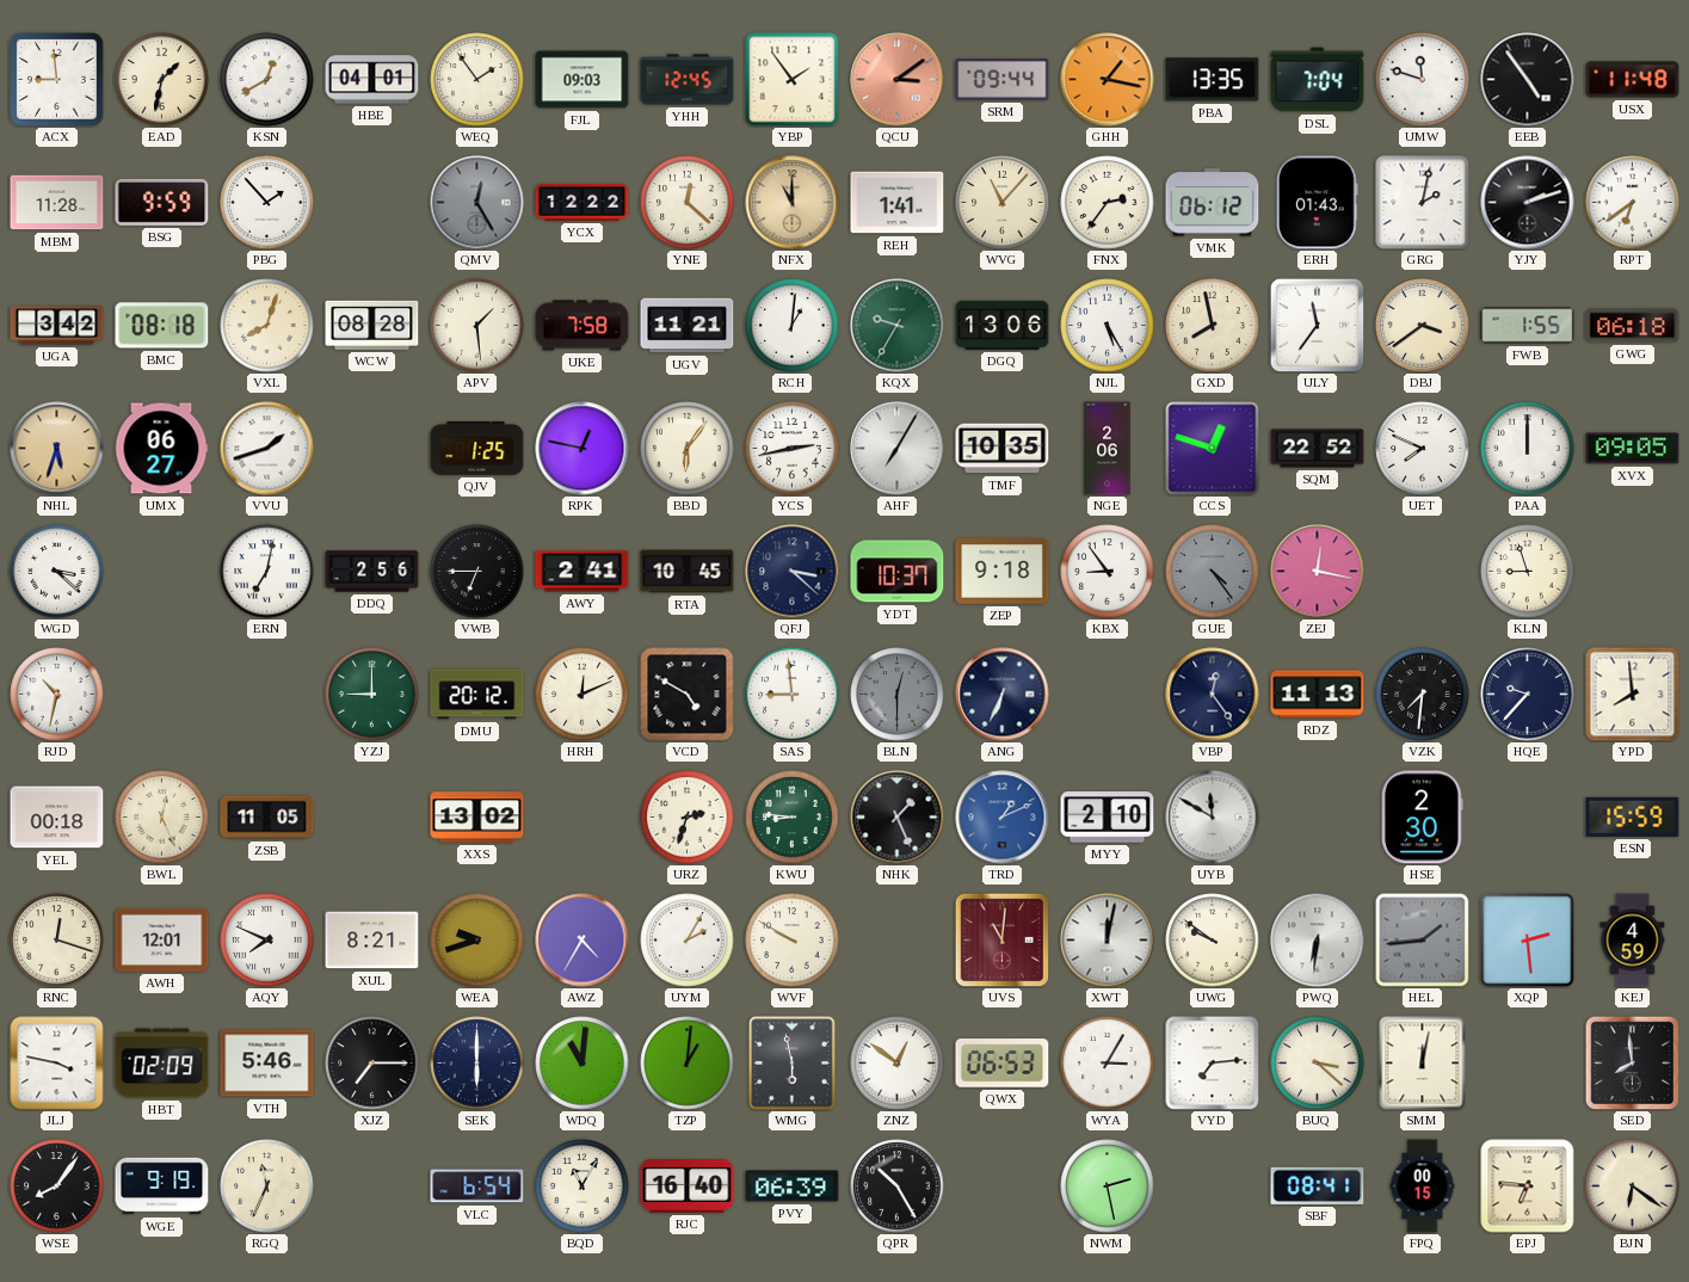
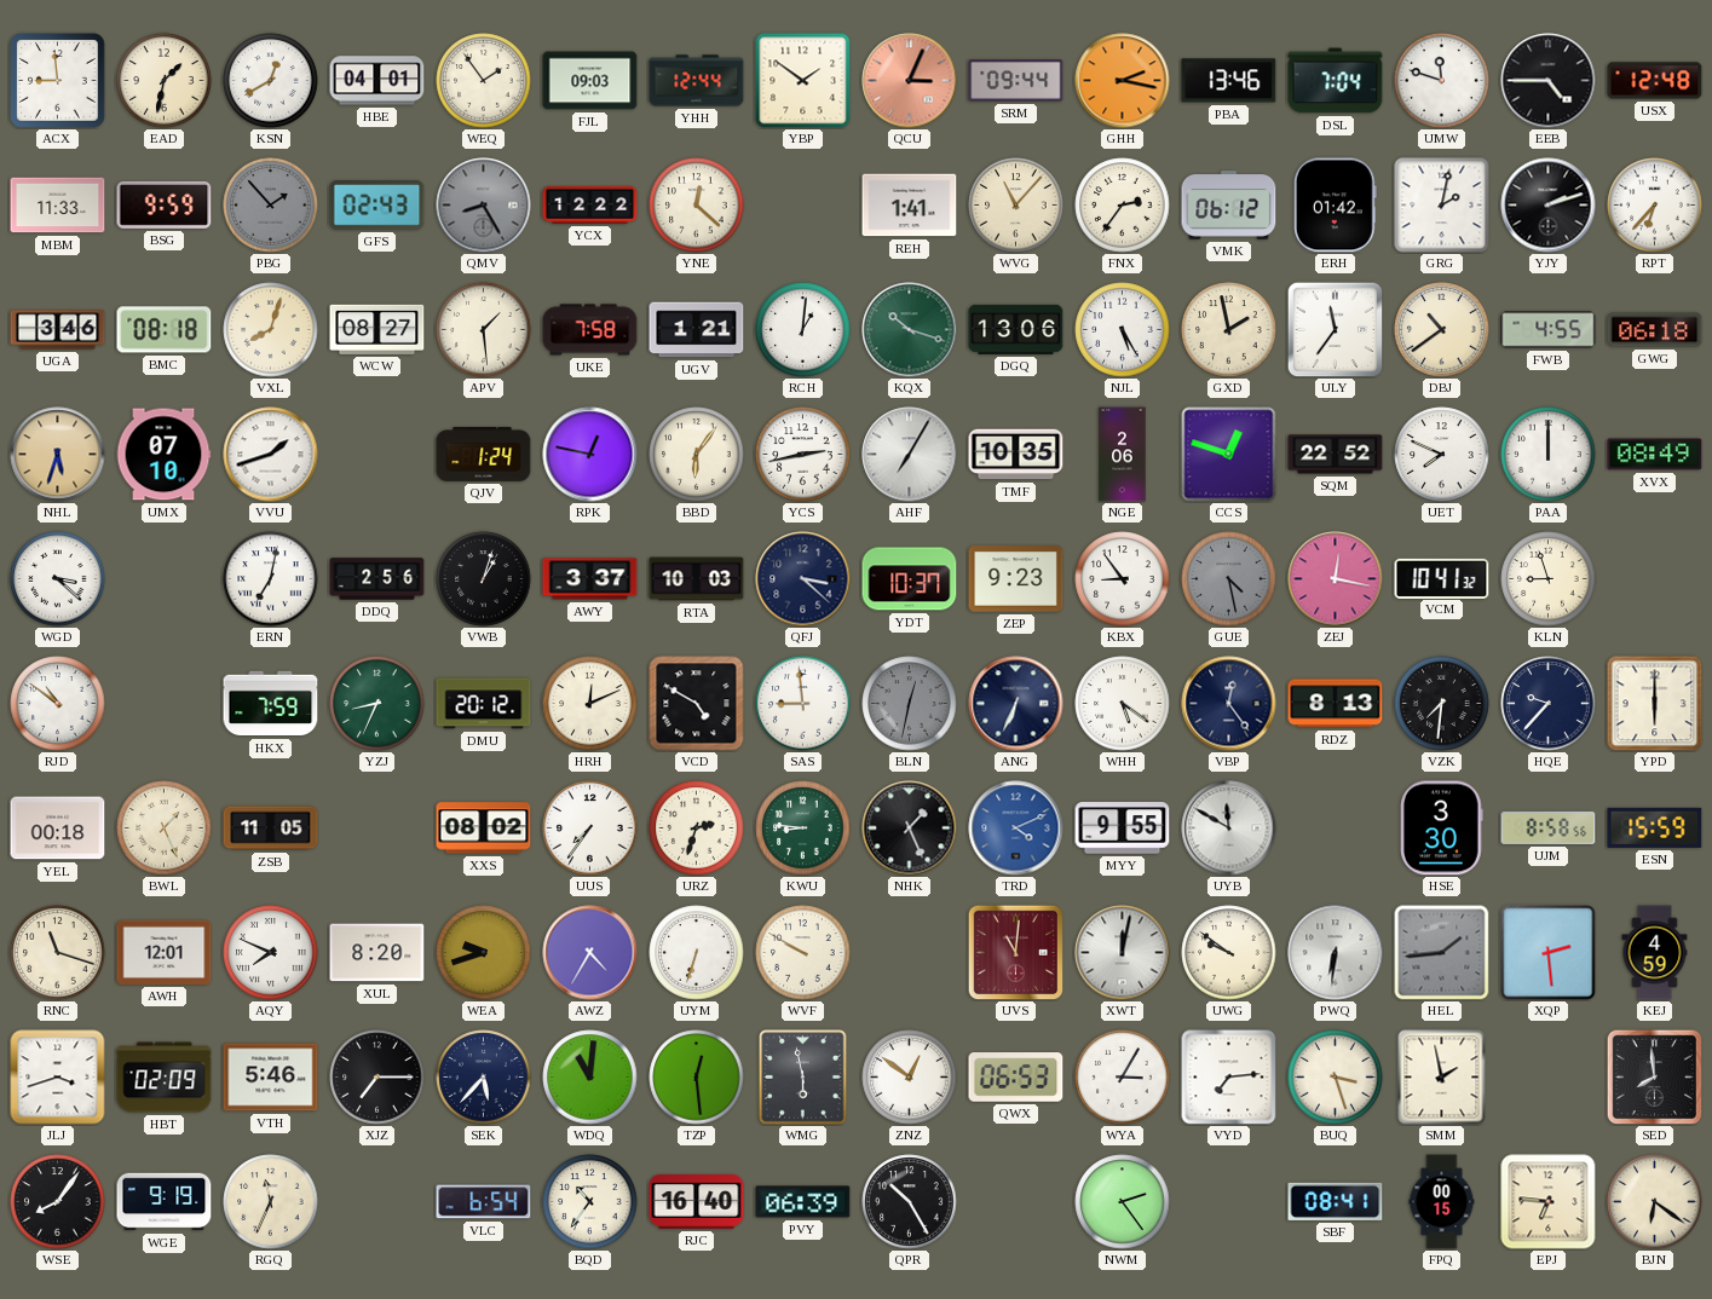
YHH: 12:45 -> 12:44
YBP: 1:54 -> 1:51
QCU: 3:09 -> 3:04
GHH: 1:17 -> 2:17
PBA: 13:35 -> 13:46
EEB: 4:54 -> 4:45
USX: 11:48 -> 12:48
MBM: 11:28 -> 11:33
PBG dial: white -> grey
GFS: none -> 02:43
QMV: 12:25 -> 8:25
NFX: 11:00 -> none
ERH: 01:43 -> 01:42
RPT: 6:39 -> 6:37
UGA: 3:42 -> 3:46
WCW: 08:28 -> 08:27
UGV: 11:21 -> 1:21
KQX: 9:35 -> 10:18
GXD: 7:58 -> 1:58
DBJ: 3:39 -> 10:39
FWB: 1:55 -> 4:55
UMX: 06:27 -> 07:10
QJV: 1:25 -> 1:24
XVX: 09:05 -> 08:49
VWB: 6:45 -> 1:03
AWY: 2:41 -> 3:37
RTA: 10:45 -> 10:03
ZEP: 9:18 -> 9:23
GUE: 4:24 -> 4:28
VCM: none -> 10:41
RJD: 10:32 -> 10:51
HKX: none -> 7:59
YZJ: 9:00 -> 8:34
BLN: 12:30 -> 12:32
WHH: none -> 5:21
RDZ: 11:13 -> 8:13
YPD: 7:59 -> 6:00
BWL: 12:26 -> 1:26
XXS: 13:02 -> 08:02
UUS: none -> 7:36
TRD: 1:11 -> 4:11
MYY: 2:10 -> 9:55
HSE: 2:30 -> 3:30
UJM: none -> 8:58
RNC: 12:18 -> 11:18
XUL: 8:21 -> 8:20
UYM: 2:05 -> 6:33
JLJ: 3:47 -> 3:42
SEK: 6:00 -> 5:37
TZP: 1:01 -> 12:29
BUQ: 3:22 -> 3:27
SMM: 12:02 -> 1:58
BQD: 11:05 -> 10:36
NWM: 2:28 -> 2:24
